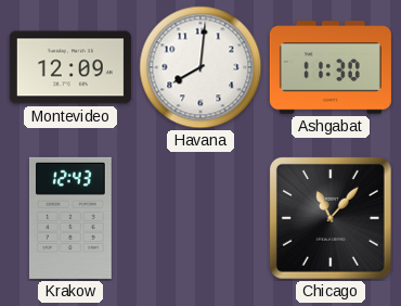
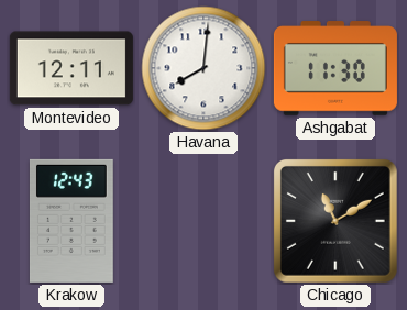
Montevideo: 12:09 -> 12:11
Chicago: 11:07 -> 11:10
